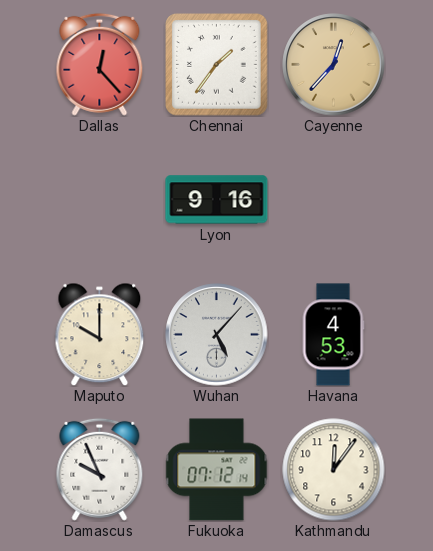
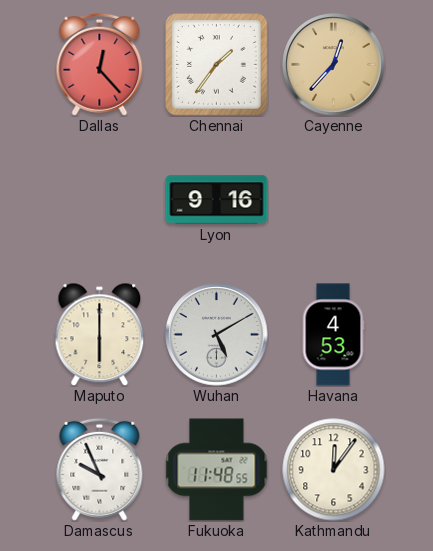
Maputo: 10:00 -> 6:00
Wuhan: 5:07 -> 5:10
Fukuoka: 07:12 -> 11:48
